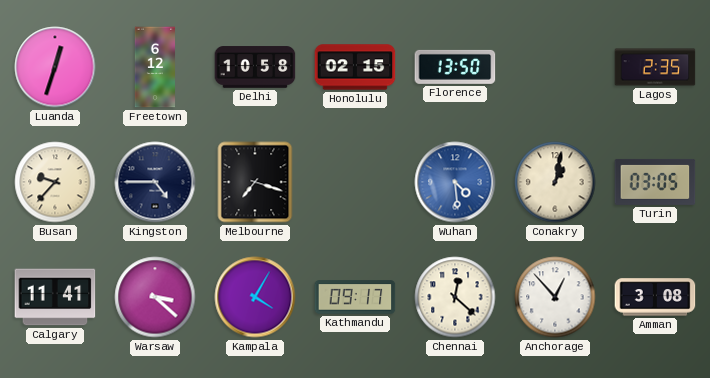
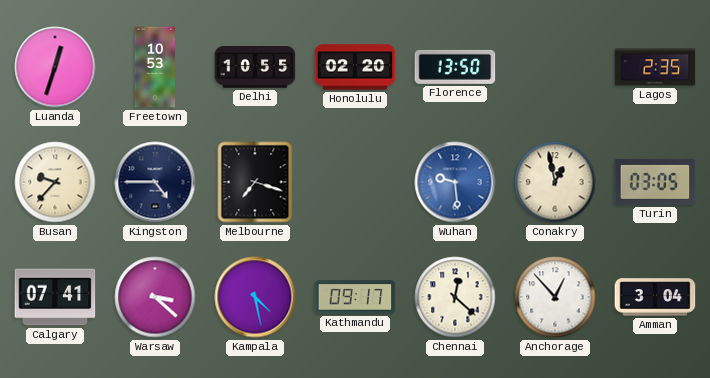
Freetown: 6:12 -> 10:53
Delhi: 10:58 -> 10:55
Honolulu: 02:15 -> 02:20
Wuhan: 4:29 -> 9:29
Conakry: 1:02 -> 12:58
Calgary: 11:41 -> 07:41
Kampala: 4:05 -> 4:28
Amman: 3:08 -> 3:04
